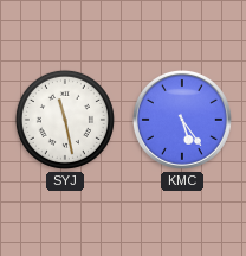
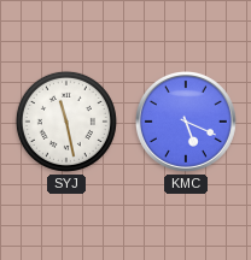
KMC: 5:24 -> 5:19
